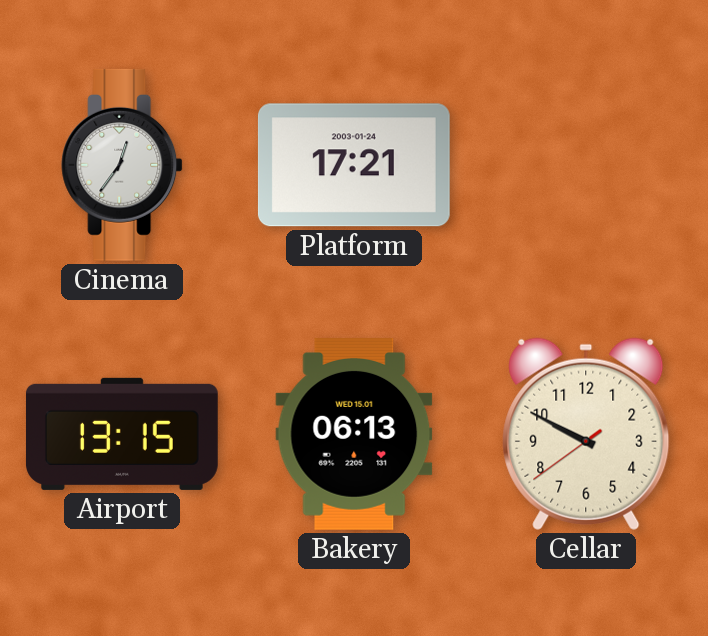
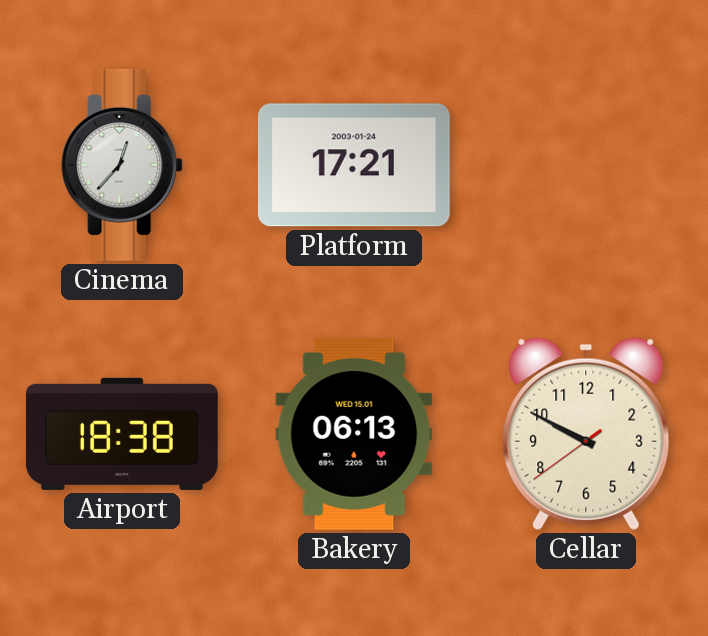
Cinema: 12:36 -> 12:37
Airport: 13:15 -> 18:38
